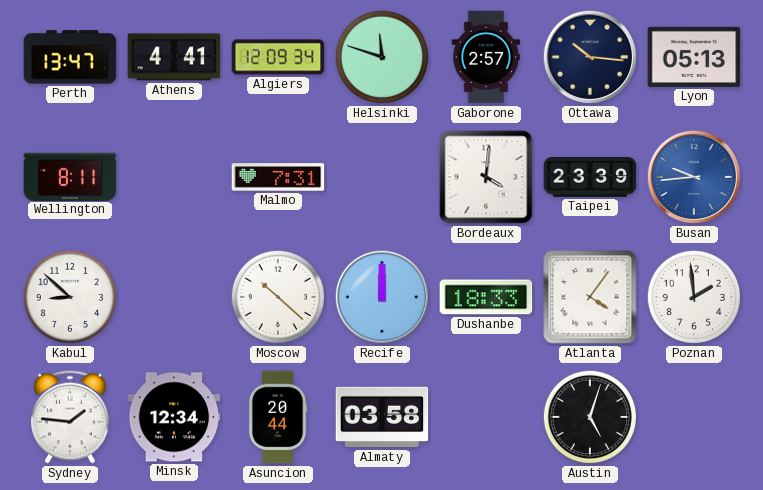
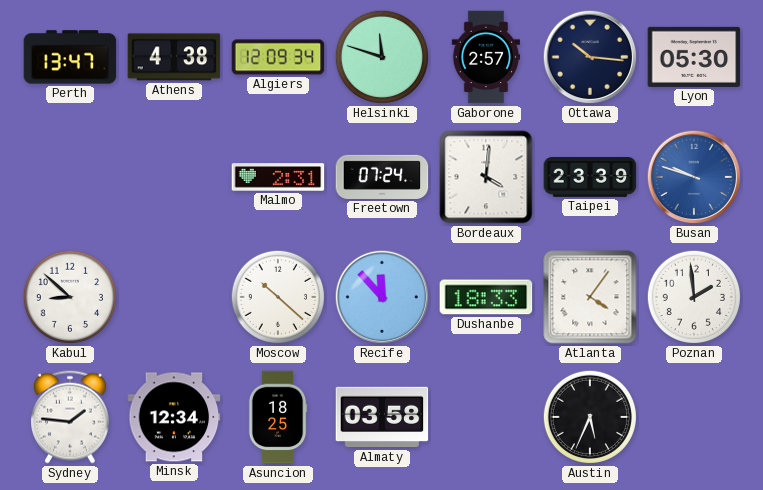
Athens: 4:41 -> 4:38
Lyon: 05:13 -> 05:30
Wellington: 8:11 -> none
Malmo: 7:31 -> 2:31
Freetown: none -> 07:24
Busan: 9:44 -> 9:48
Recife: 12:00 -> 11:53
Asuncion: 20:44 -> 18:25
Austin: 5:03 -> 5:34
